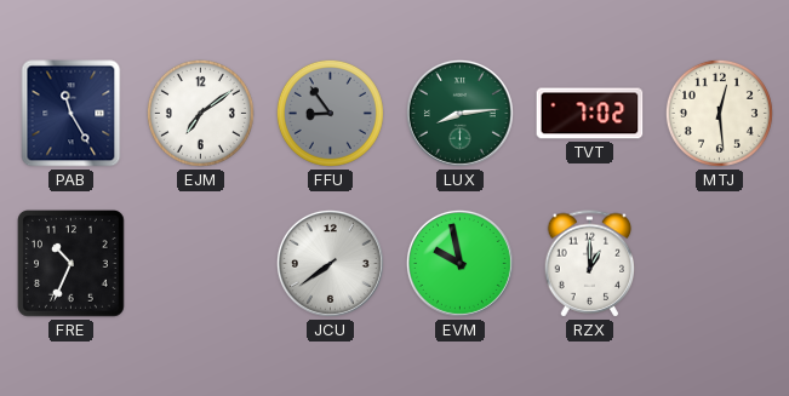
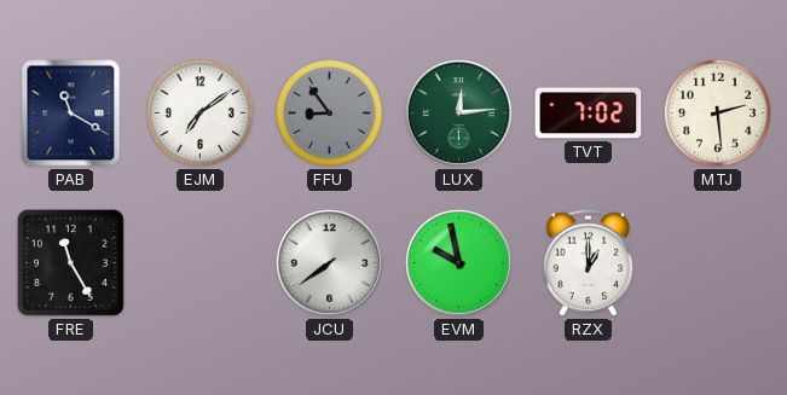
PAB: 11:25 -> 11:20
LUX: 8:14 -> 12:14
MTJ: 12:29 -> 2:29
FRE: 10:34 -> 11:25
